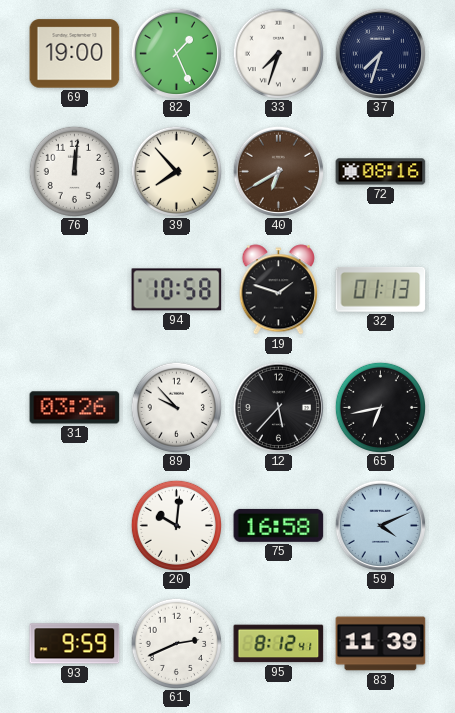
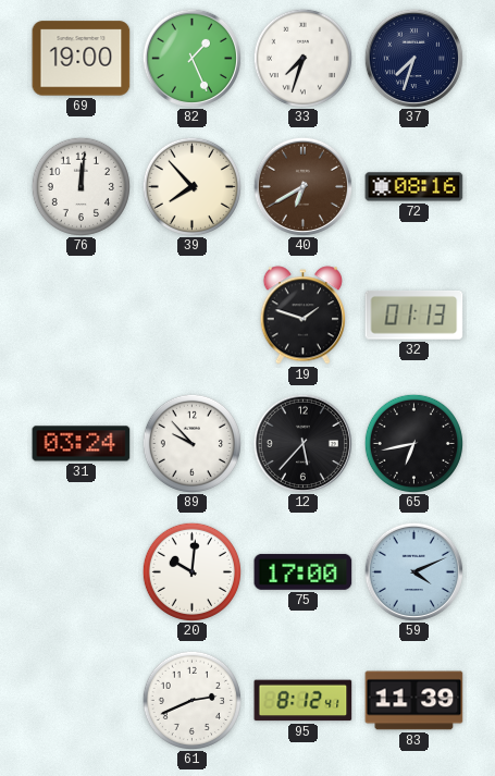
94: 10:58 -> none
31: 03:26 -> 03:24
75: 16:58 -> 17:00
93: 9:59 -> none
